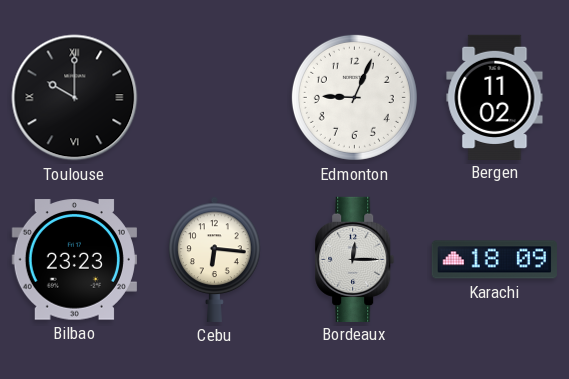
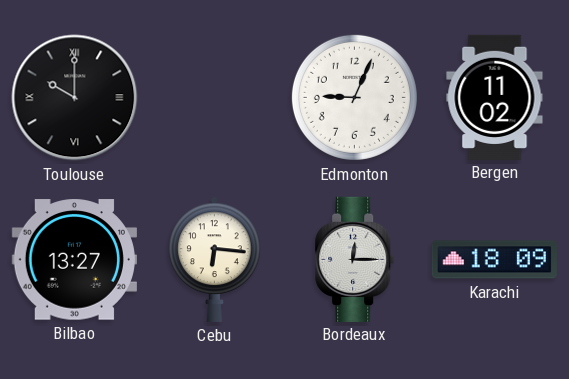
Bilbao: 23:23 -> 13:27
